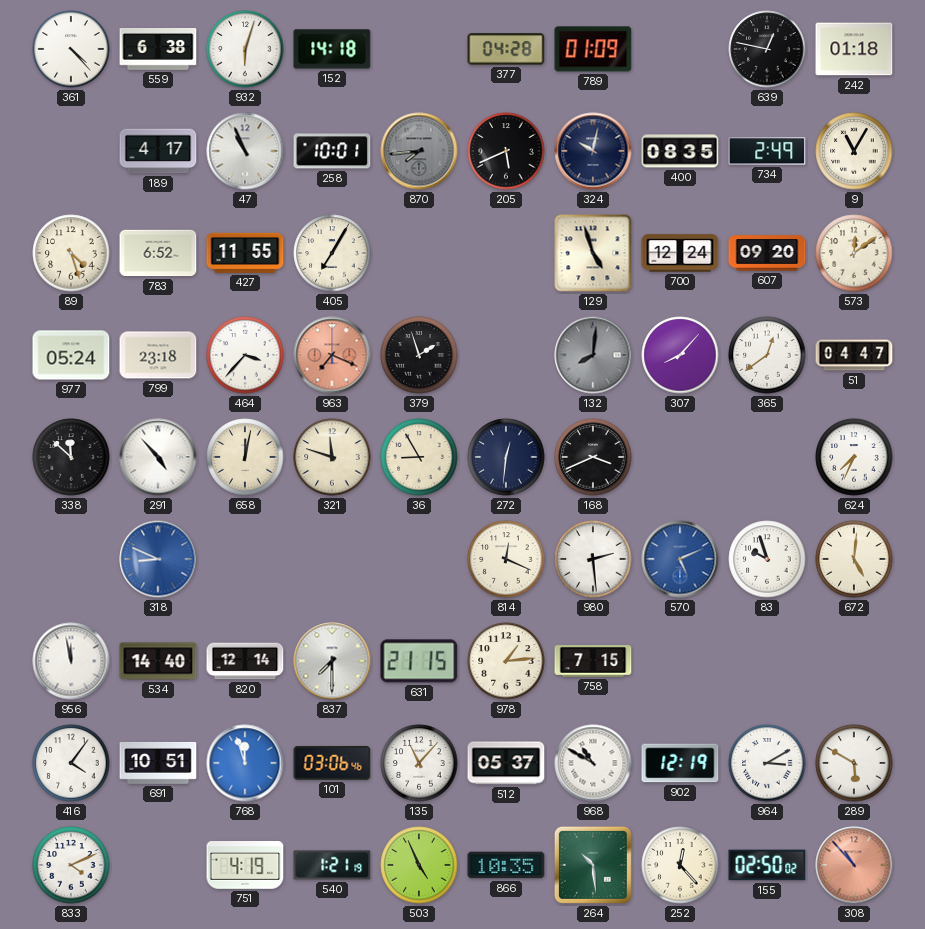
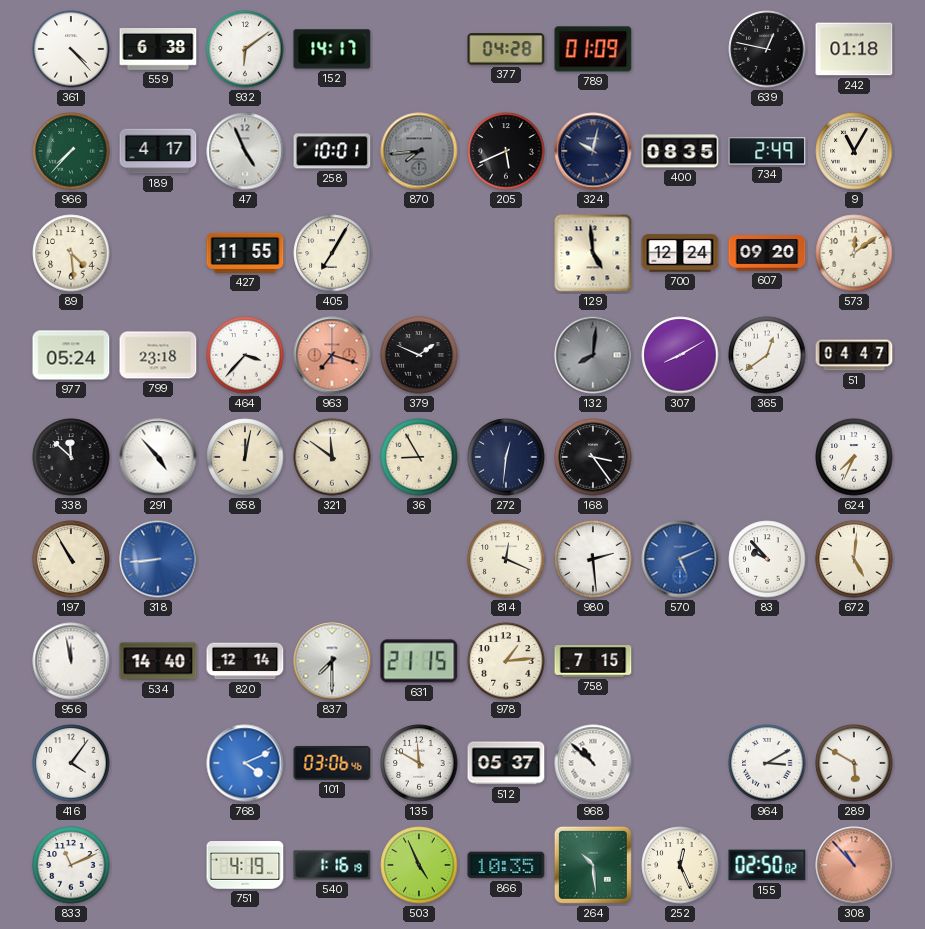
932: 6:03 -> 6:09
152: 14:18 -> 14:17
966: none -> 7:37
47: 10:56 -> 4:56
89: 4:27 -> 4:29
783: 6:52 -> none
129: 4:57 -> 4:59
963: 7:19 -> 7:18
379: 1:57 -> 1:49
307: 8:07 -> 8:10
321: 11:48 -> 11:51
168: 3:41 -> 3:24
197: none -> 10:55
318: 8:49 -> 8:44
83: 9:57 -> 9:53
691: 10:51 -> none
768: 11:57 -> 4:11
135: 11:07 -> 11:50
968: 10:50 -> 10:52
902: 12:19 -> none
833: 4:11 -> 11:11
540: 1:21 -> 1:16
252: 12:23 -> 12:26
